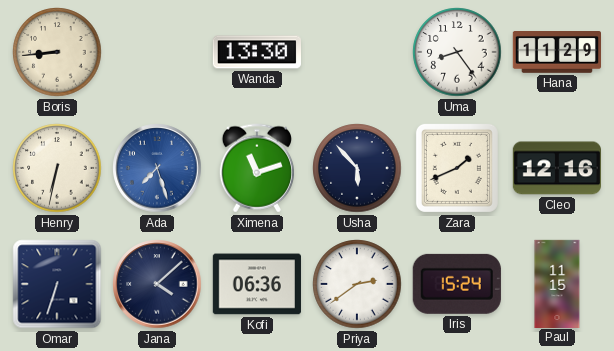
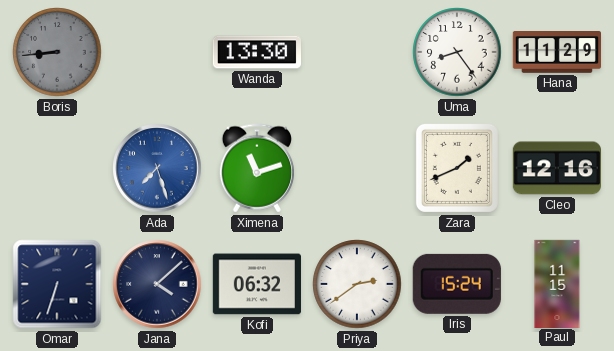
Boris dial: cream -> grey
Henry: 6:32 -> none
Usha: 5:53 -> none
Kofi: 06:36 -> 06:32
